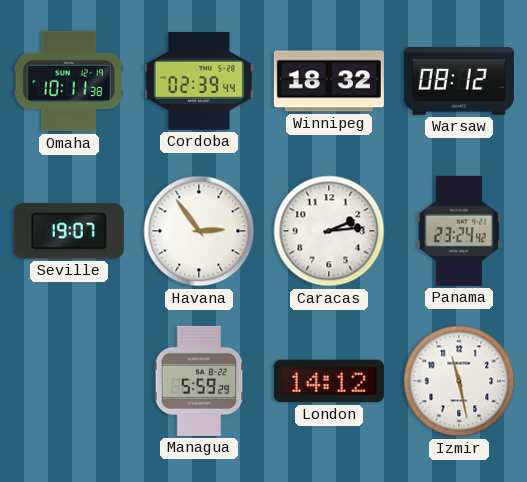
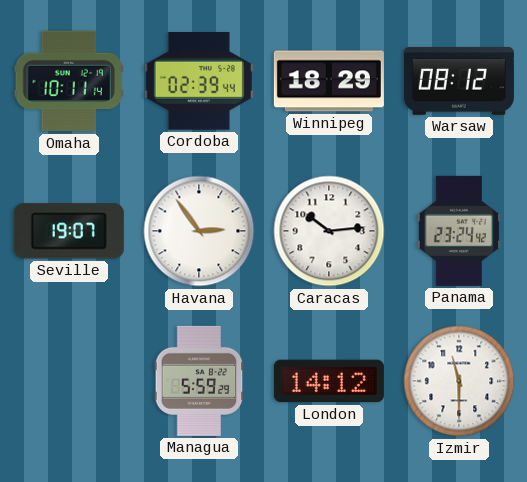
Omaha: 10:11:38 -> 10:11:14
Winnipeg: 18:32 -> 18:29
Caracas: 2:14 -> 10:14
Izmir: 11:28 -> 11:30
